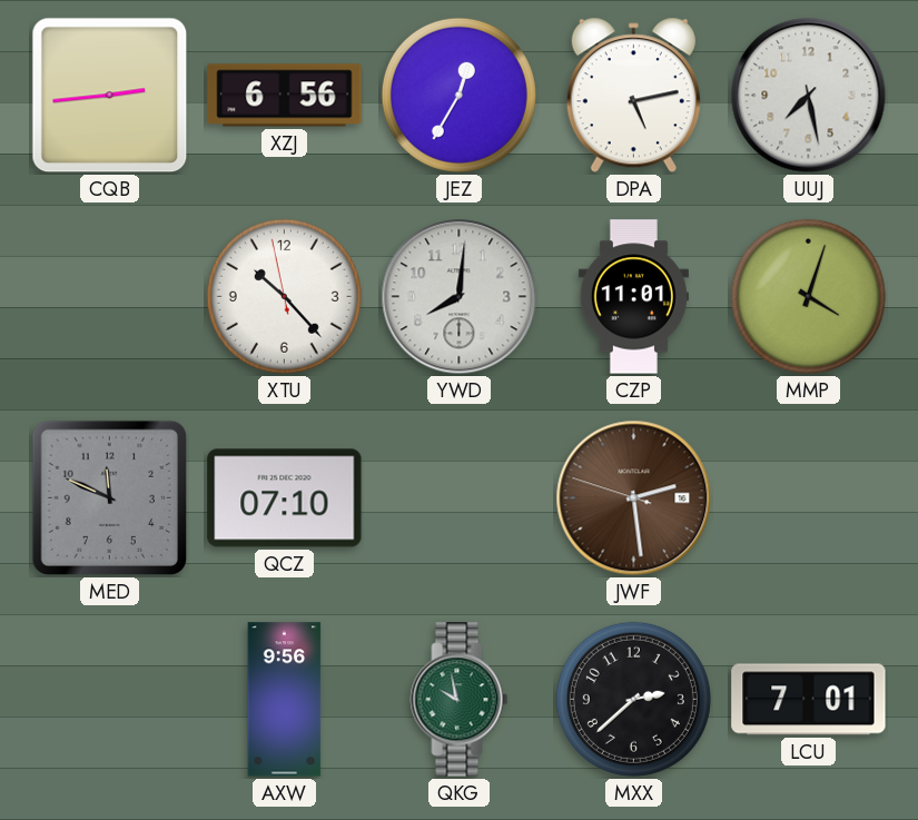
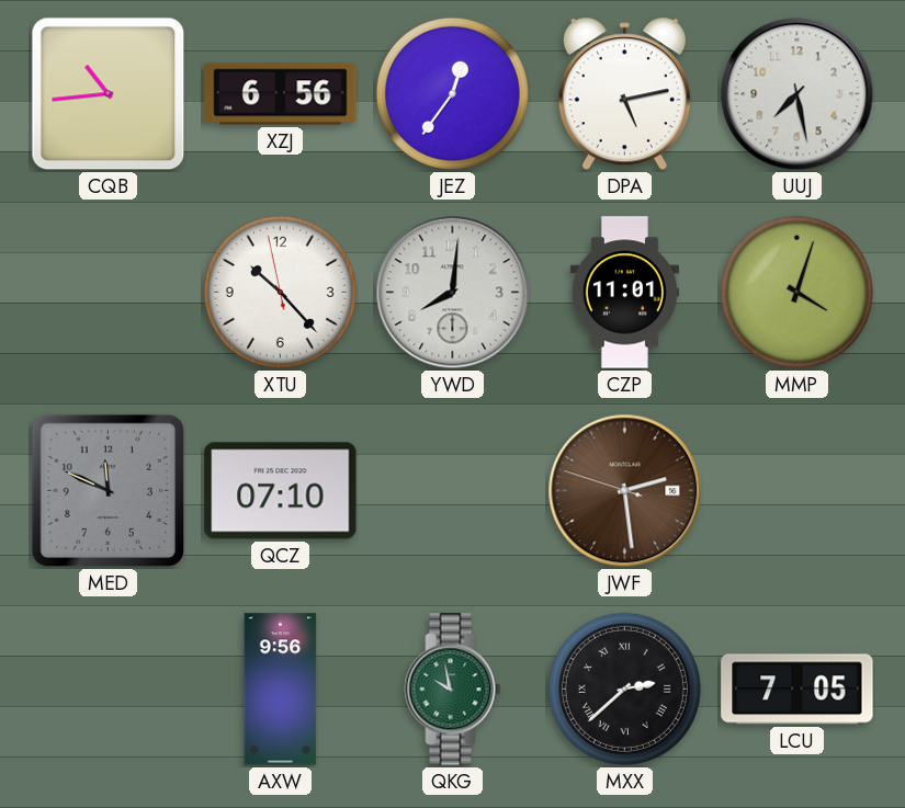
CQB: 2:44 -> 10:44
JEZ: 12:35 -> 12:36
MXX numerals: Arabic -> Roman
LCU: 7:01 -> 7:05
